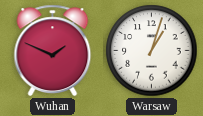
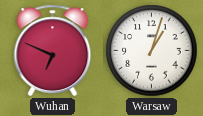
Wuhan: 1:49 -> 6:49
